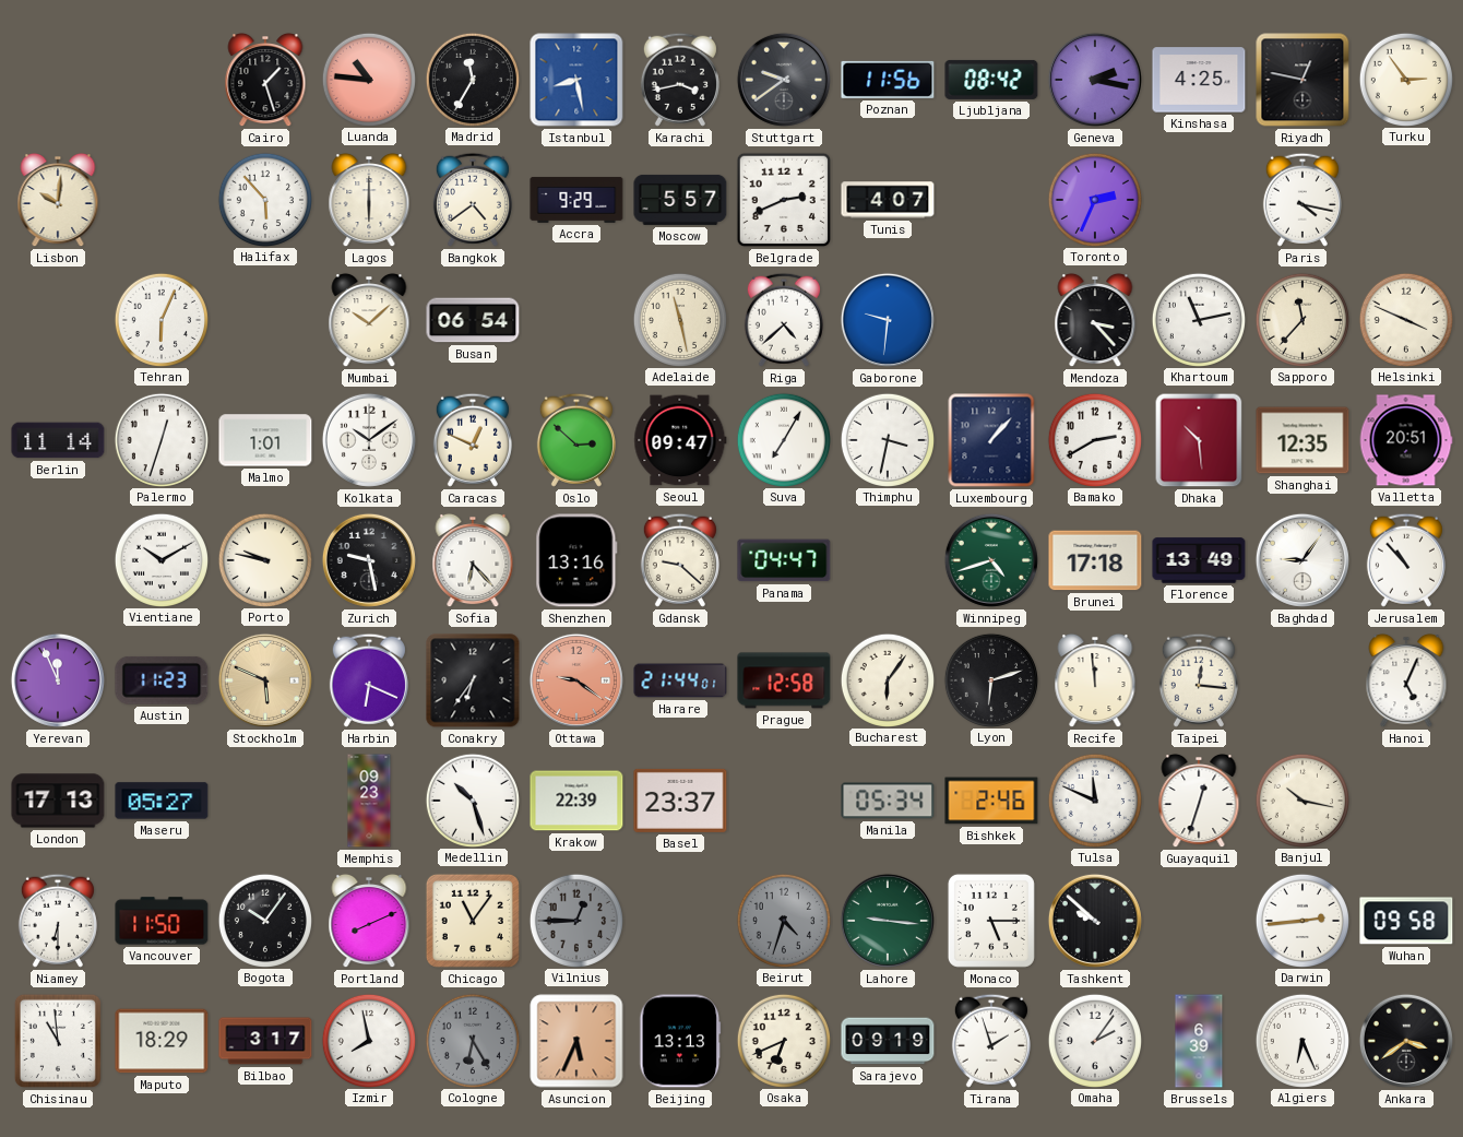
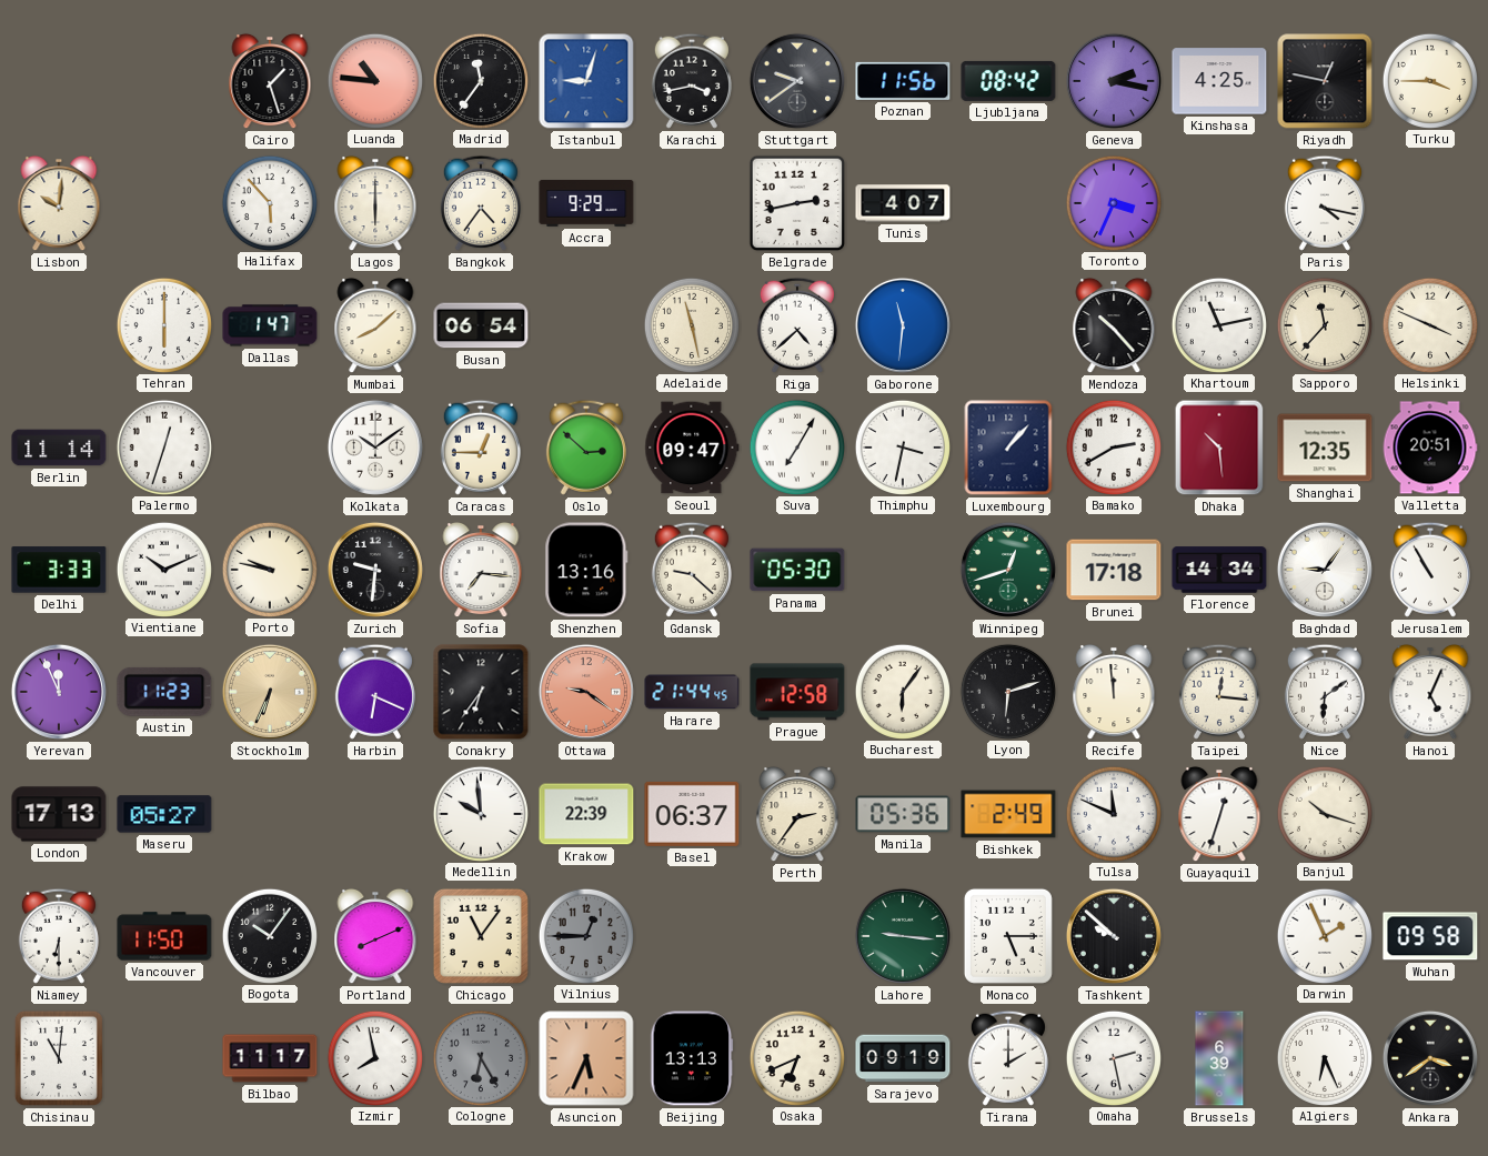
Madrid: 11:35 -> 11:36
Istanbul: 8:28 -> 9:03
Turku: 2:54 -> 3:45
Bangkok: 4:39 -> 4:36
Moscow: 5:57 -> none
Belgrade: 2:41 -> 2:43
Toronto: 2:34 -> 3:34
Tehran: 6:04 -> 6:00
Dallas: none -> 1:47
Mumbai: 10:08 -> 8:08
Gaborone: 9:31 -> 11:31
Mendoza: 3:23 -> 10:23
Malmo: 1:01 -> none
Caracas: 12:49 -> 12:45
Delhi: none -> 3:33
Vientiane: 10:10 -> 10:11
Zurich: 9:28 -> 9:31
Sofia: 6:23 -> 7:16
Panama: 04:47 -> 05:30
Winnipeg: 4:42 -> 12:42
Florence: 13:49 -> 14:34
Jerusalem: 10:53 -> 10:55
Stockholm: 5:49 -> 6:34
Harare: 21:44:01 -> 21:44:45
Nice: none -> 6:09
Memphis: 09:23 -> none
Medellin: 10:27 -> 9:59
Basel: 23:37 -> 06:37
Perth: none -> 2:36
Manila: 05:34 -> 05:36
Bishkek: 2:46 -> 2:49
Banjul: 10:17 -> 10:18
Beirut: 4:33 -> none
Darwin: 2:44 -> 1:56
Chisinau: 10:59 -> 11:01
Maputo: 18:29 -> none
Bilbao: 3:17 -> 11:17
Tirana: 1:57 -> 2:00
Omaha: 2:06 -> 2:28
